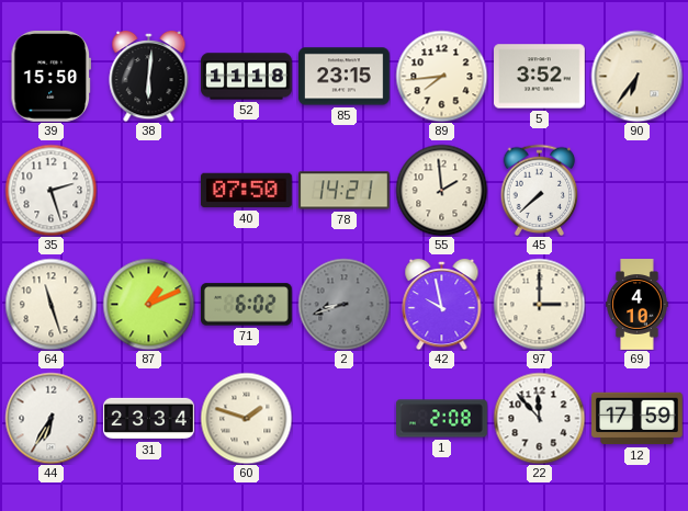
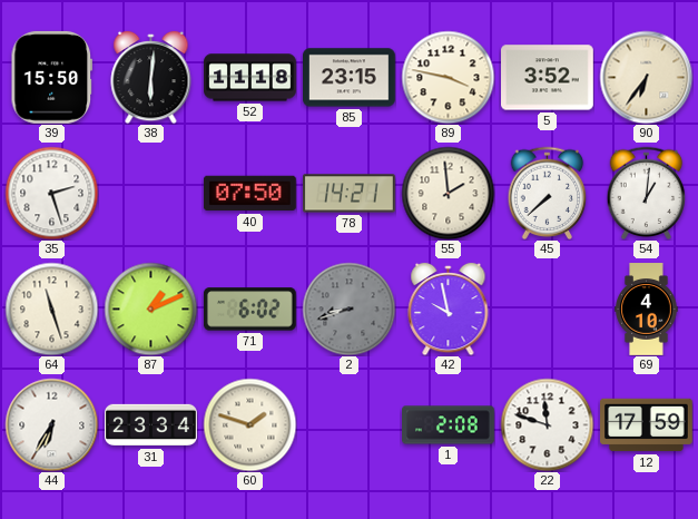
89: 7:44 -> 3:47
54: none -> 1:01
97: 3:00 -> none
22: 11:53 -> 11:48
